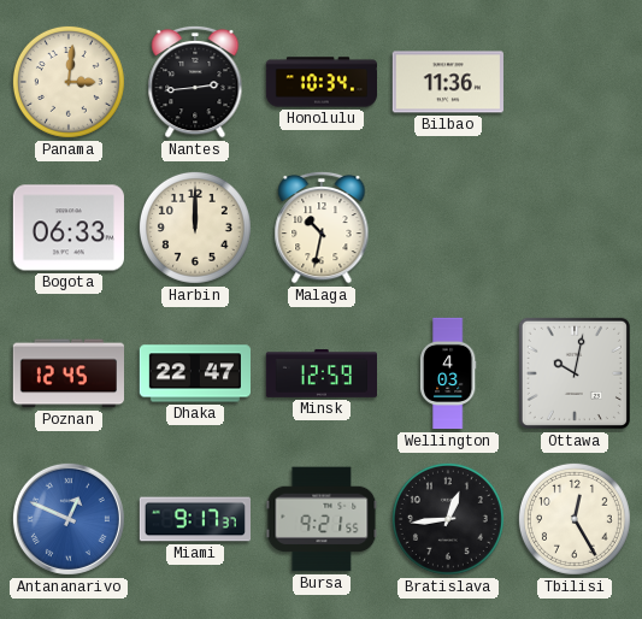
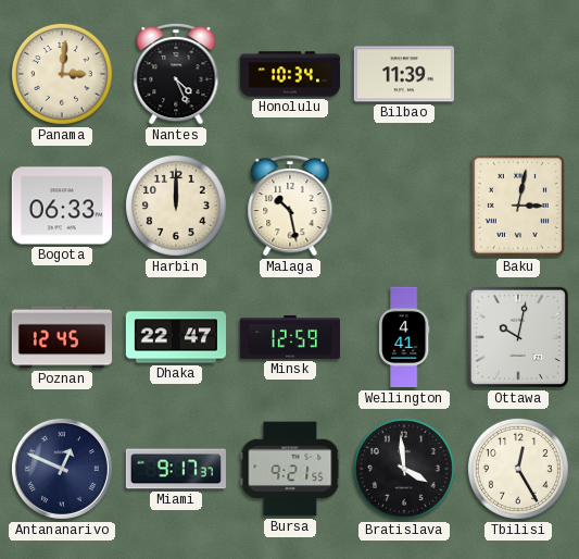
Nantes: 2:44 -> 4:26
Bilbao: 11:36 -> 11:39
Malaga: 10:32 -> 10:28
Baku: none -> 3:02
Wellington: 4:03 -> 4:41
Antananarivo dial: blue -> navy
Bratislava: 12:44 -> 3:59
